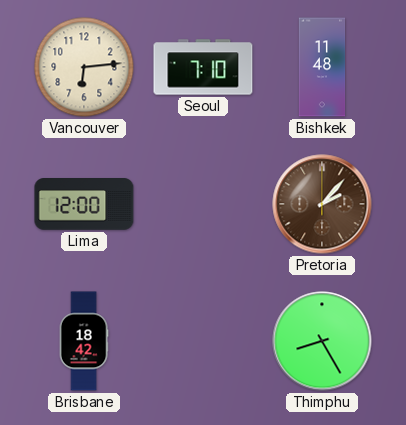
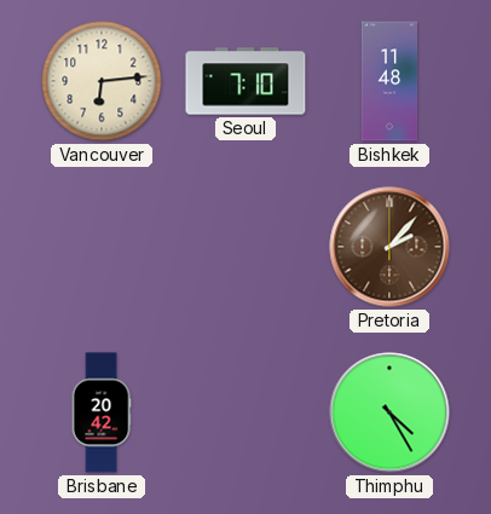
Lima: 12:00 -> none
Brisbane: 18:42 -> 20:42
Thimphu: 8:25 -> 4:25
